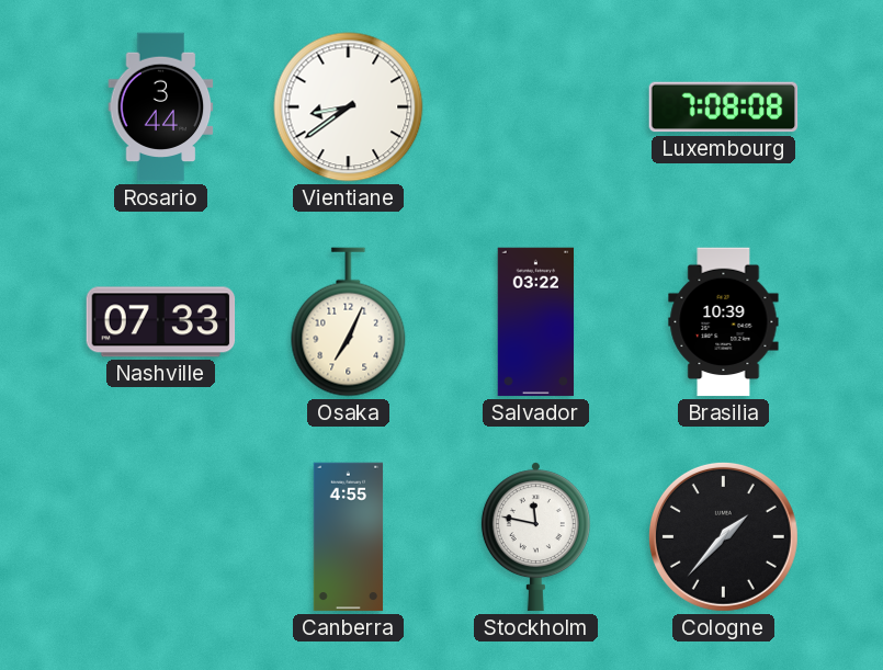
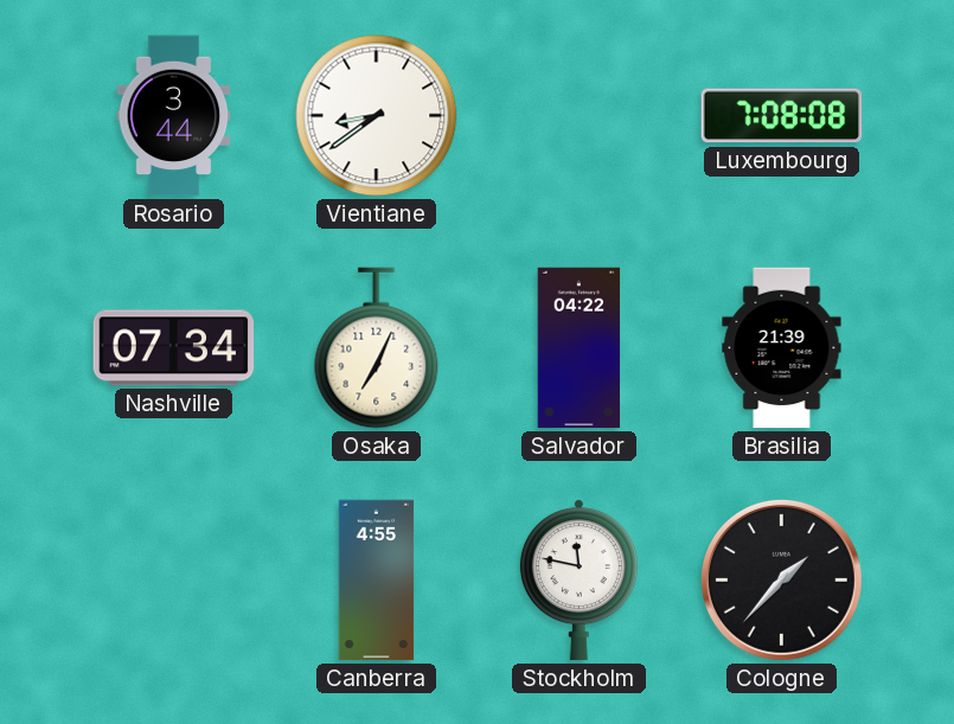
Nashville: 07:33 -> 07:34
Salvador: 03:22 -> 04:22
Brasilia: 10:39 -> 21:39
